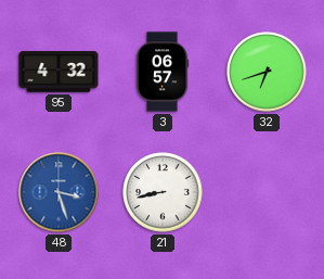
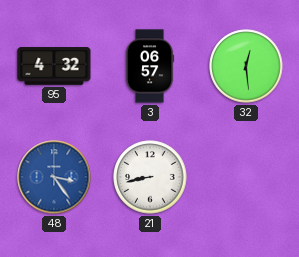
32: 6:42 -> 12:29
48: 3:27 -> 3:24
